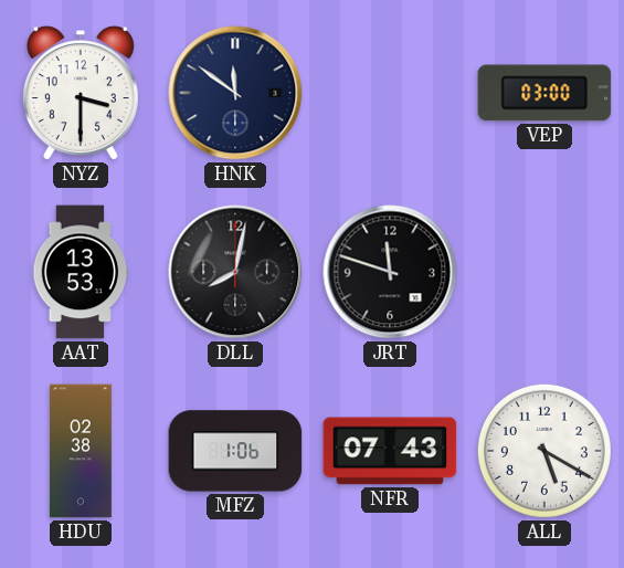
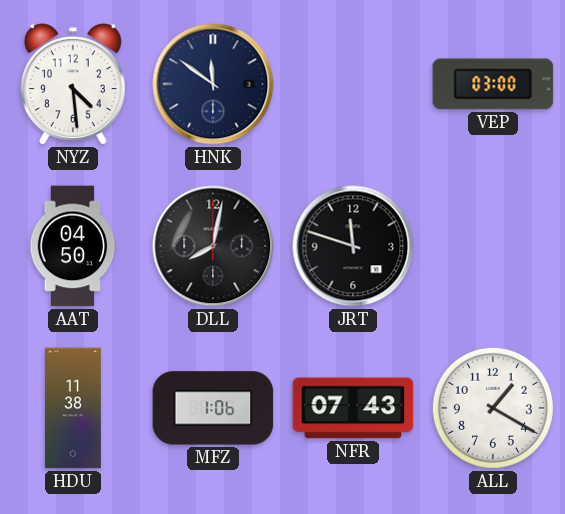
NYZ: 3:30 -> 4:29
AAT: 13:53 -> 04:50
HDU: 02:38 -> 11:38
ALL: 5:20 -> 1:20
